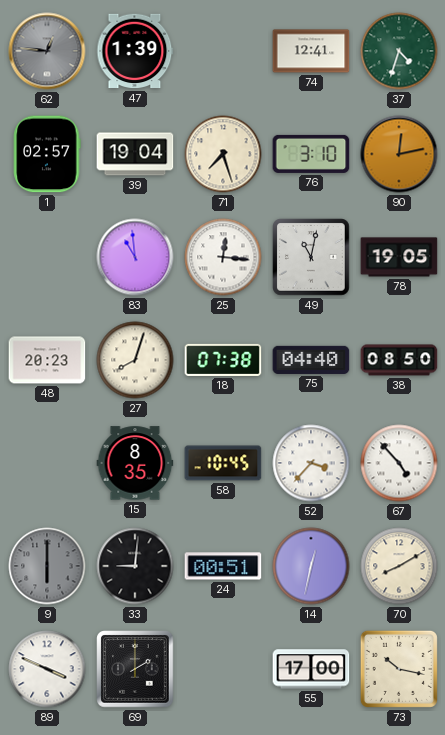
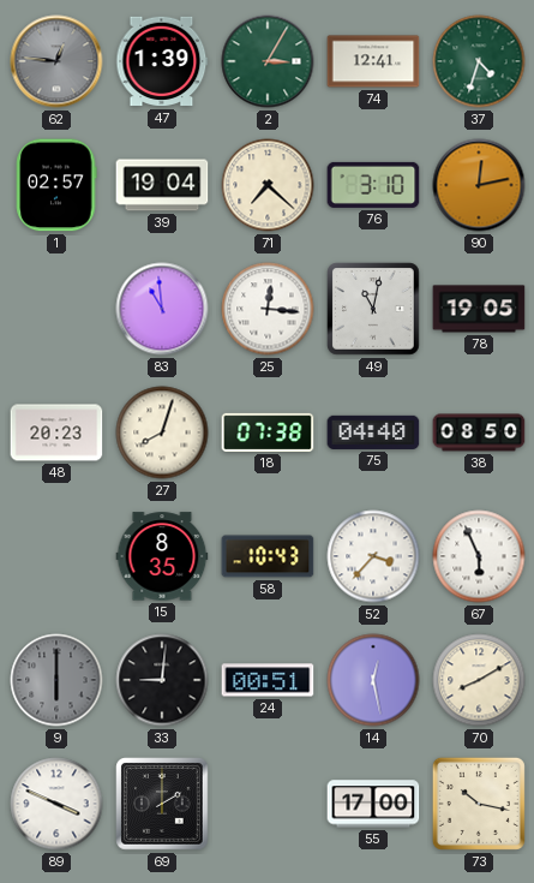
2: none -> 3:05
71: 7:27 -> 7:22
58: 10:45 -> 10:43
67: 4:53 -> 5:56
14: 12:32 -> 12:28
